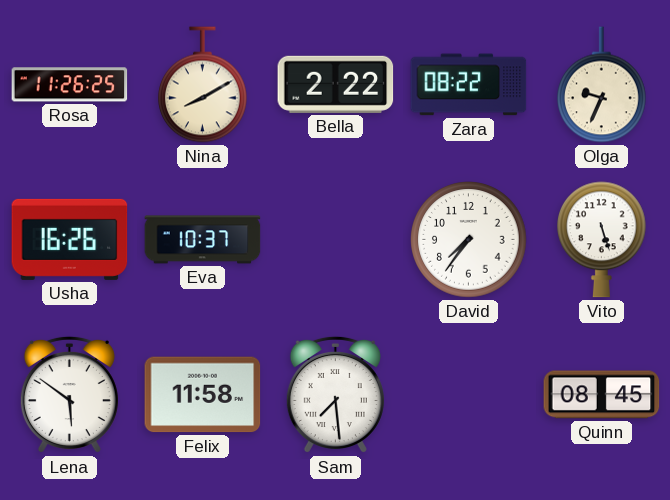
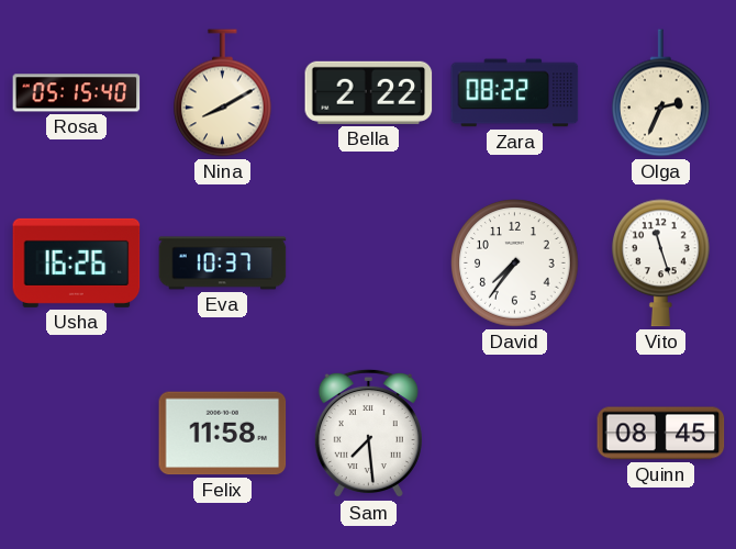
Rosa: 11:26 -> 05:15
Olga: 9:34 -> 2:34
Vito: 5:27 -> 11:27
Lena: 5:51 -> none
